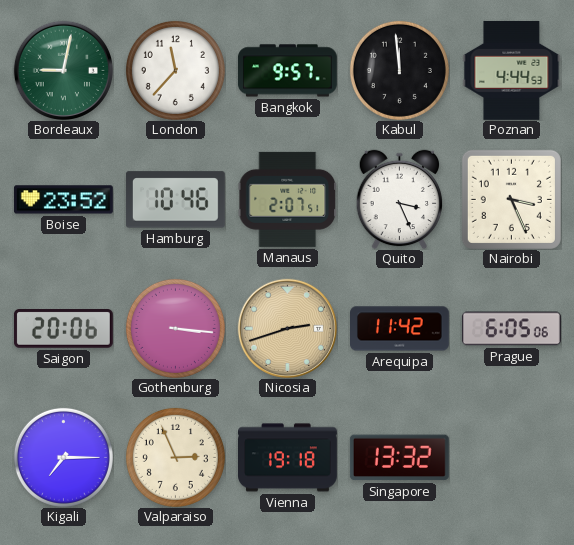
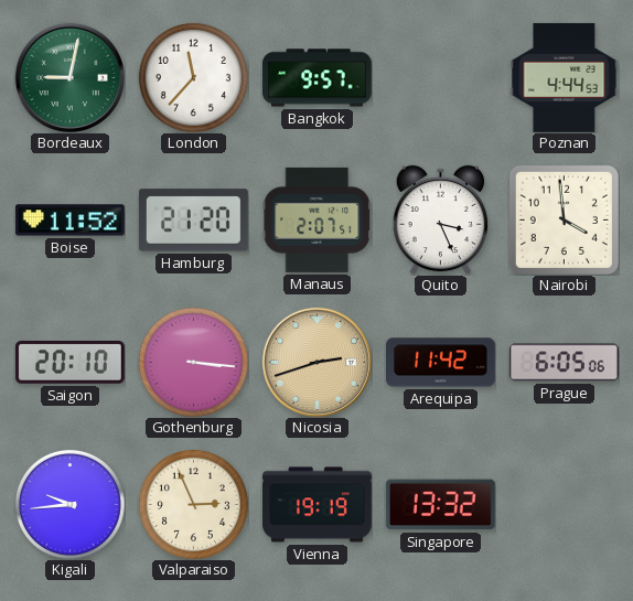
Kabul: 11:59 -> none
Boise: 23:52 -> 11:52
Hamburg: 10:46 -> 21:20
Nairobi: 3:26 -> 3:59
Saigon: 20:06 -> 20:10
Kigali: 7:15 -> 9:44
Vienna: 19:18 -> 19:19
